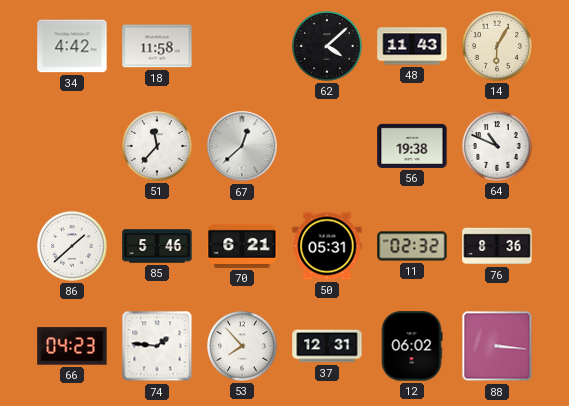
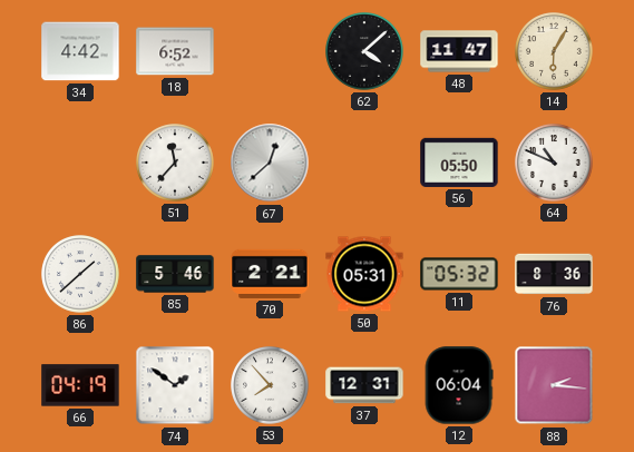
18: 11:58 -> 6:52
48: 11:43 -> 11:47
56: 19:38 -> 05:50
70: 6:21 -> 2:21
11: 02:32 -> 05:32
66: 04:23 -> 04:19
74: 1:46 -> 1:51
12: 06:02 -> 06:04
88: 3:16 -> 2:16
